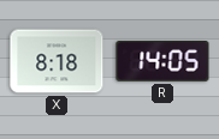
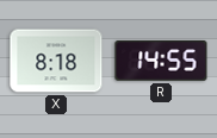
R: 14:05 -> 14:55
